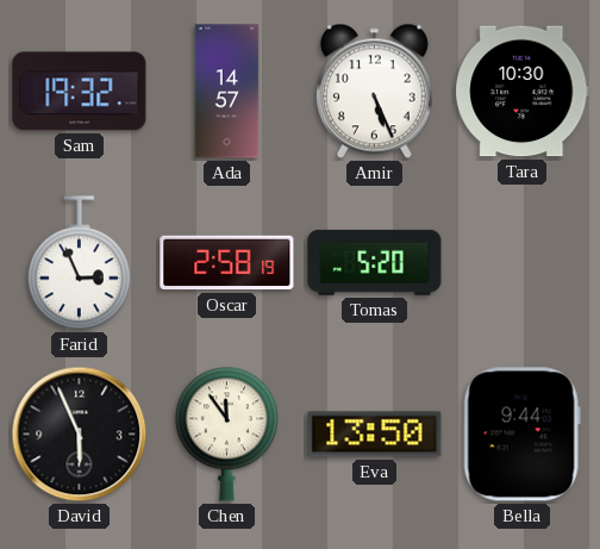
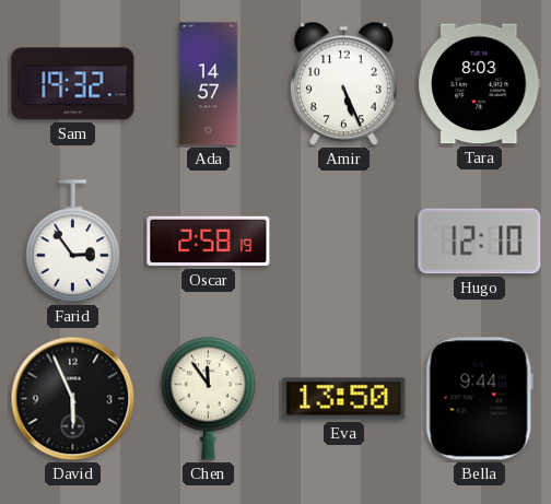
Tara: 10:30 -> 8:03
Farid: 2:56 -> 2:54
Tomas: 5:20 -> none
Hugo: none -> 12:10
